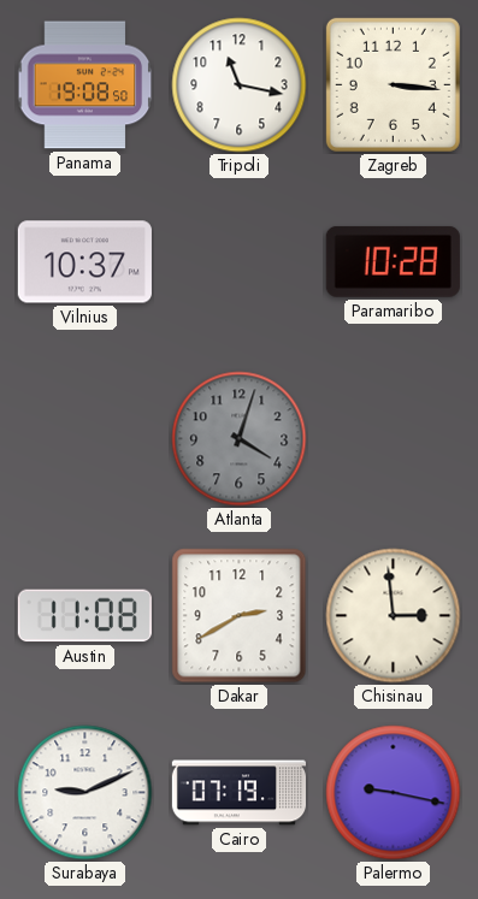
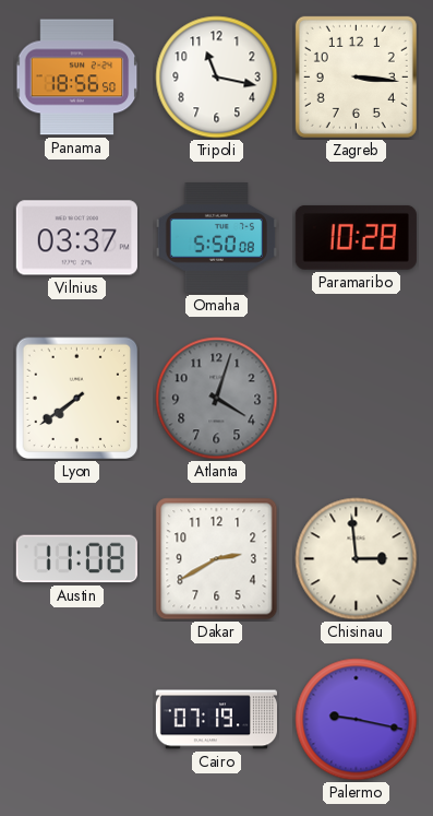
Panama: 19:08 -> 18:56
Vilnius: 10:37 -> 03:37
Omaha: none -> 5:50
Lyon: none -> 7:39
Surabaya: 9:11 -> none
